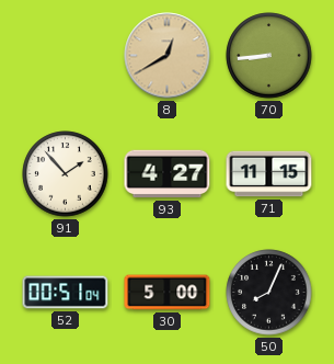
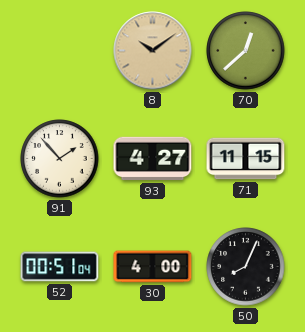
8: 12:40 -> 10:09
70: 8:44 -> 12:38
30: 5:00 -> 4:00
